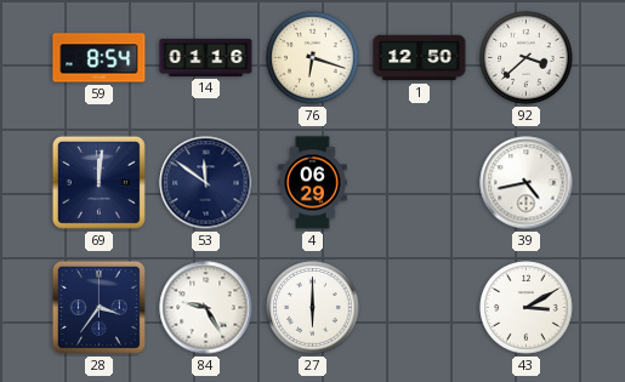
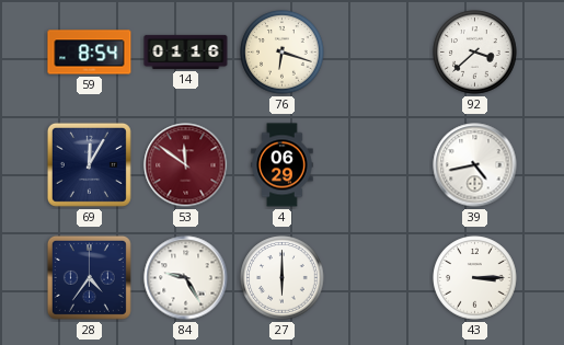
1: 12:50 -> none
69: 12:01 -> 12:05
53 dial: navy -> burgundy
28: 3:36 -> 4:36
43: 3:10 -> 3:15
